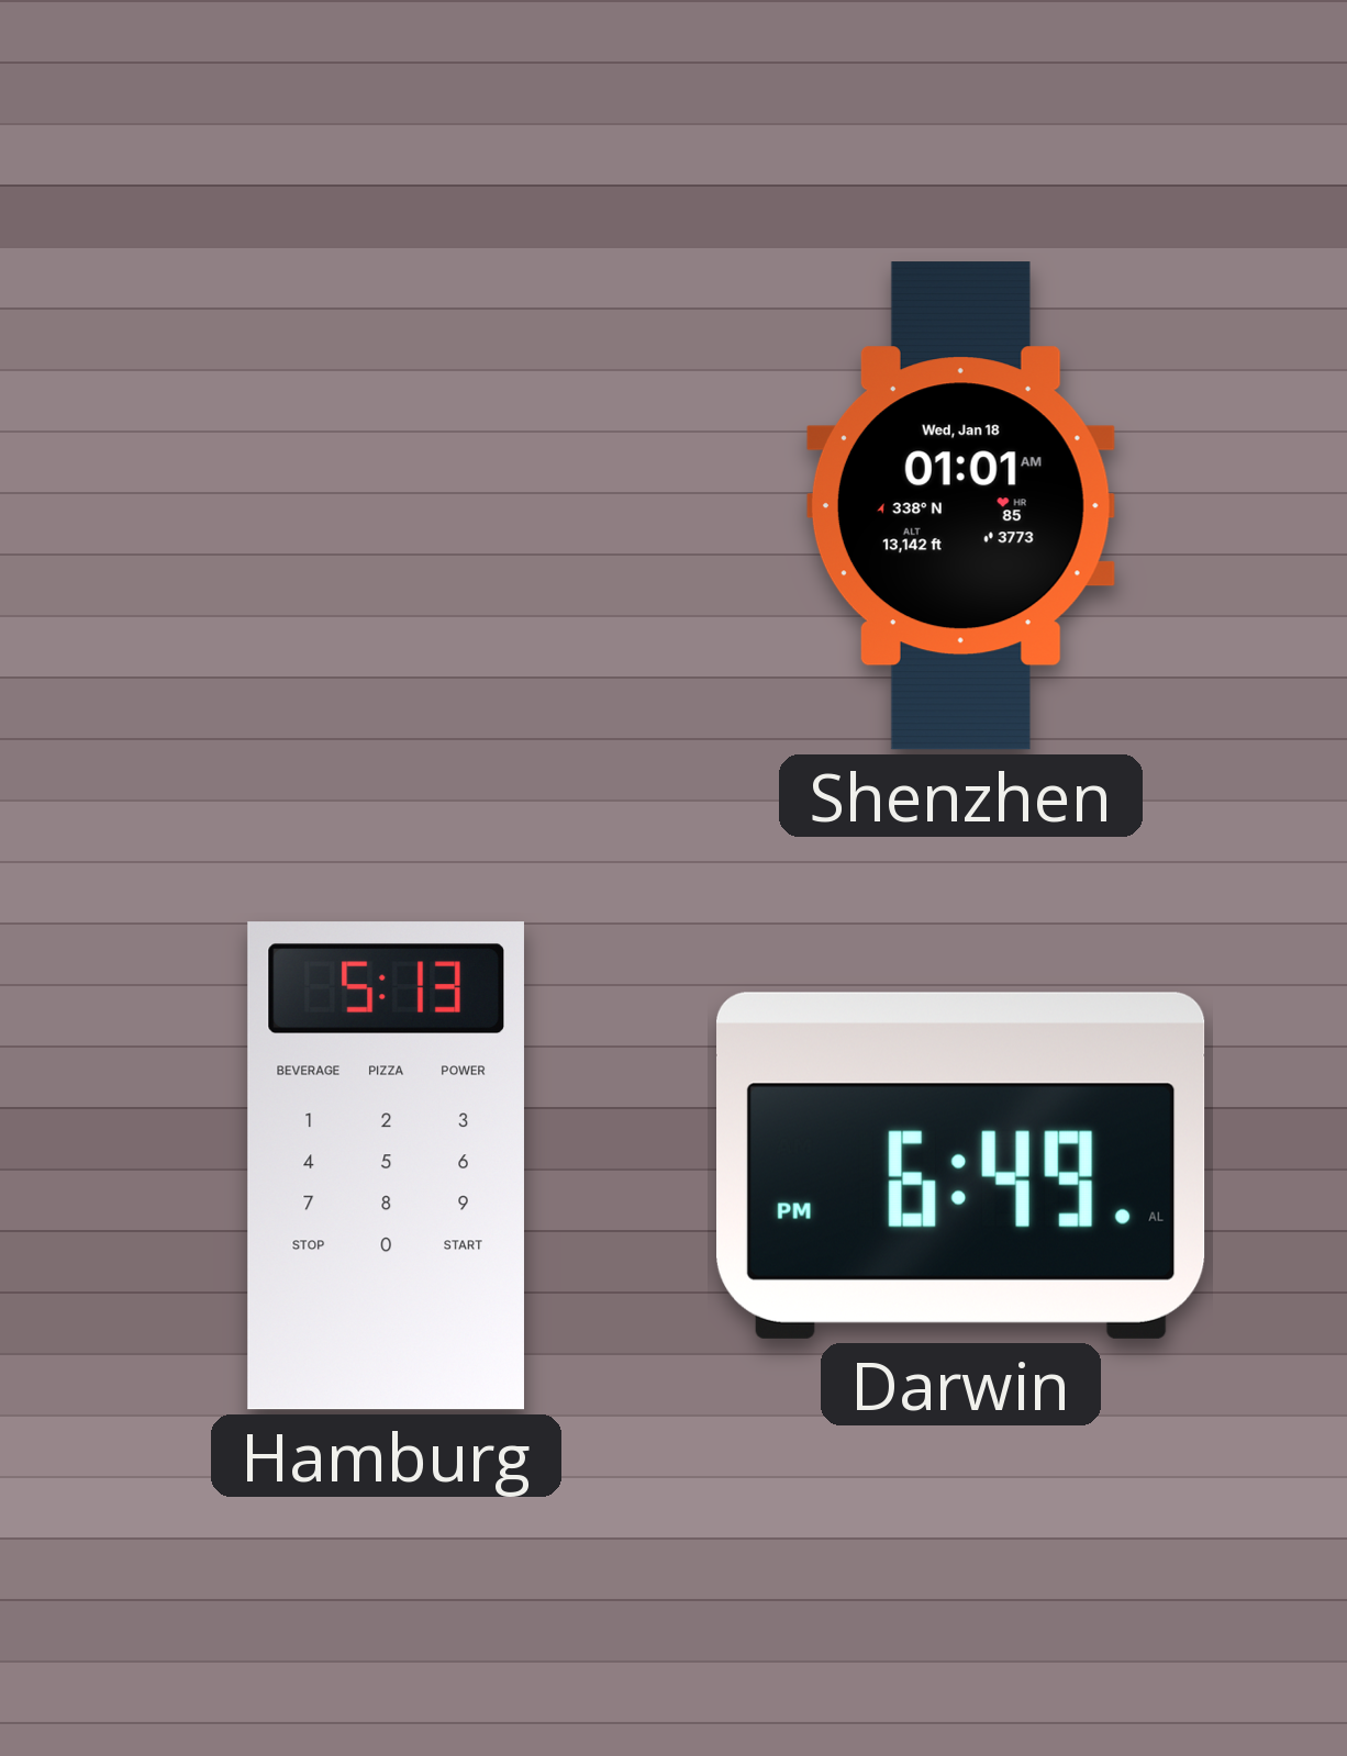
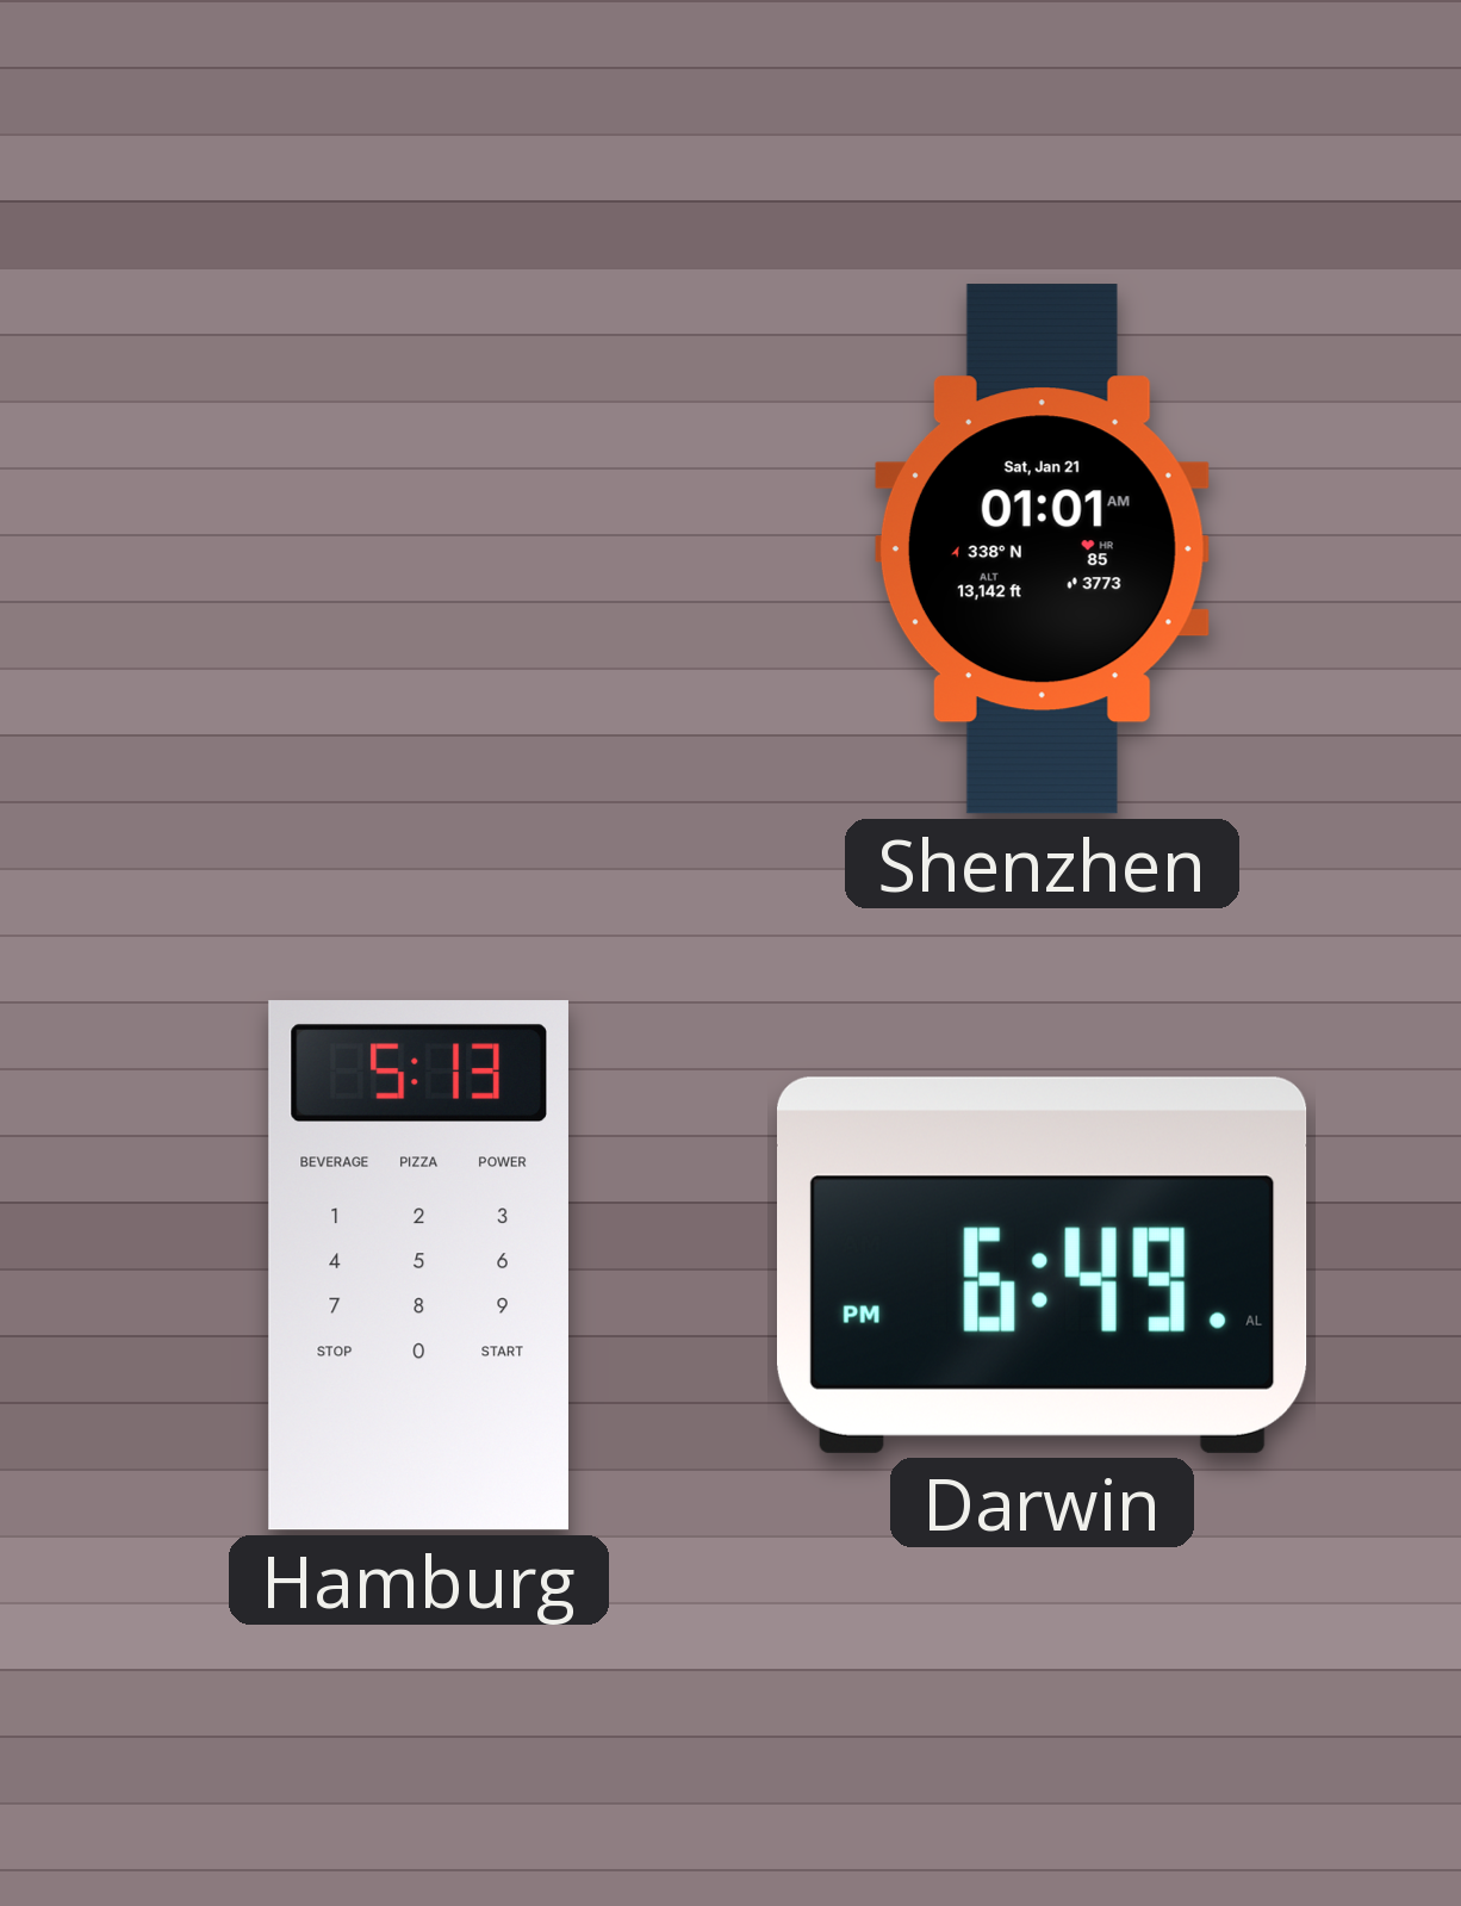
Shenzhen date: Wed, Jan 18 -> Sat, Jan 21
